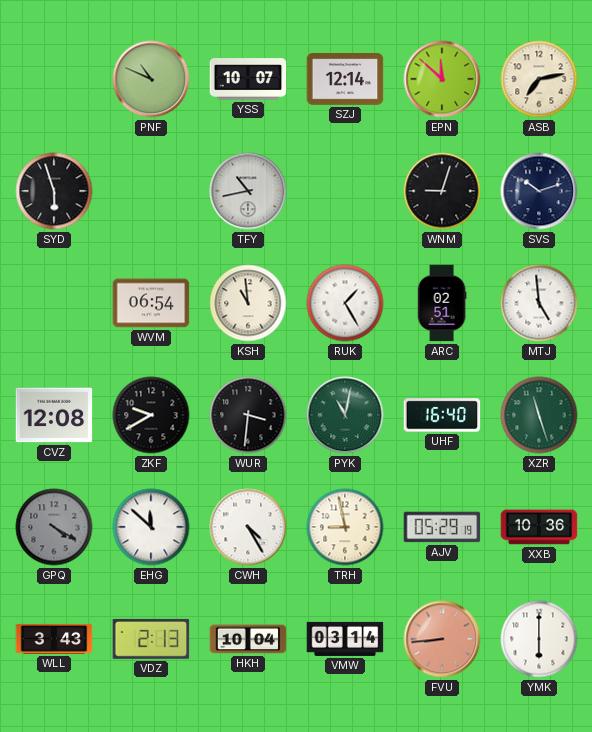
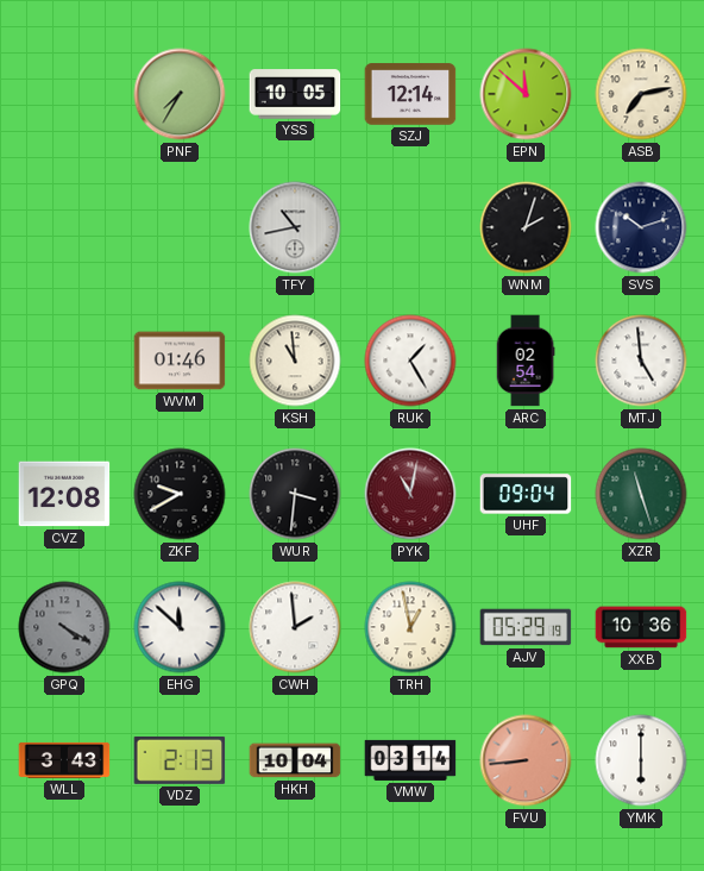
PNF: 10:49 -> 7:35
YSS: 10:07 -> 10:05
SYD: 5:57 -> none
WNM: 9:03 -> 2:03
WVM: 06:54 -> 01:46
ARC: 02:51 -> 02:54
PYK dial: green -> burgundy
UHF: 16:40 -> 09:04
CWH: 4:25 -> 1:59
TRH: 8:58 -> 12:58
